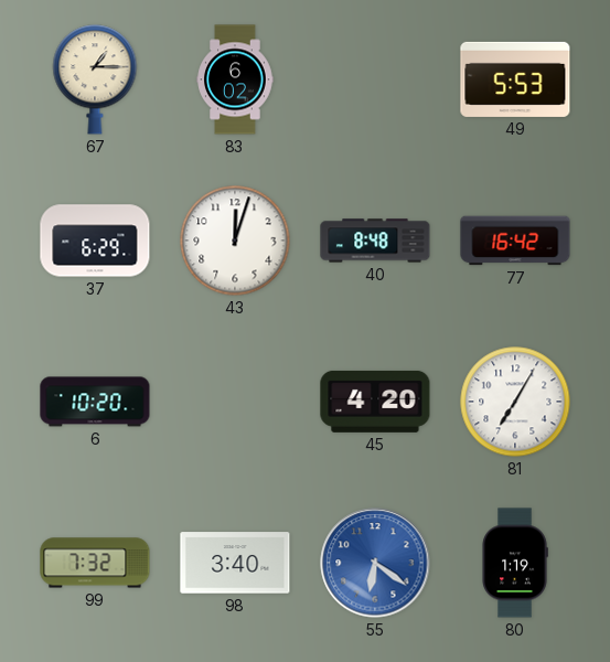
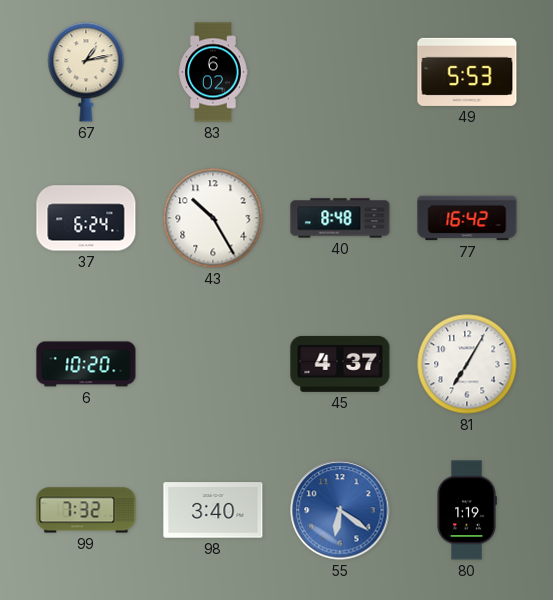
67: 1:15 -> 1:13
37: 6:29 -> 6:24
43: 12:03 -> 10:25
45: 4:20 -> 4:37
